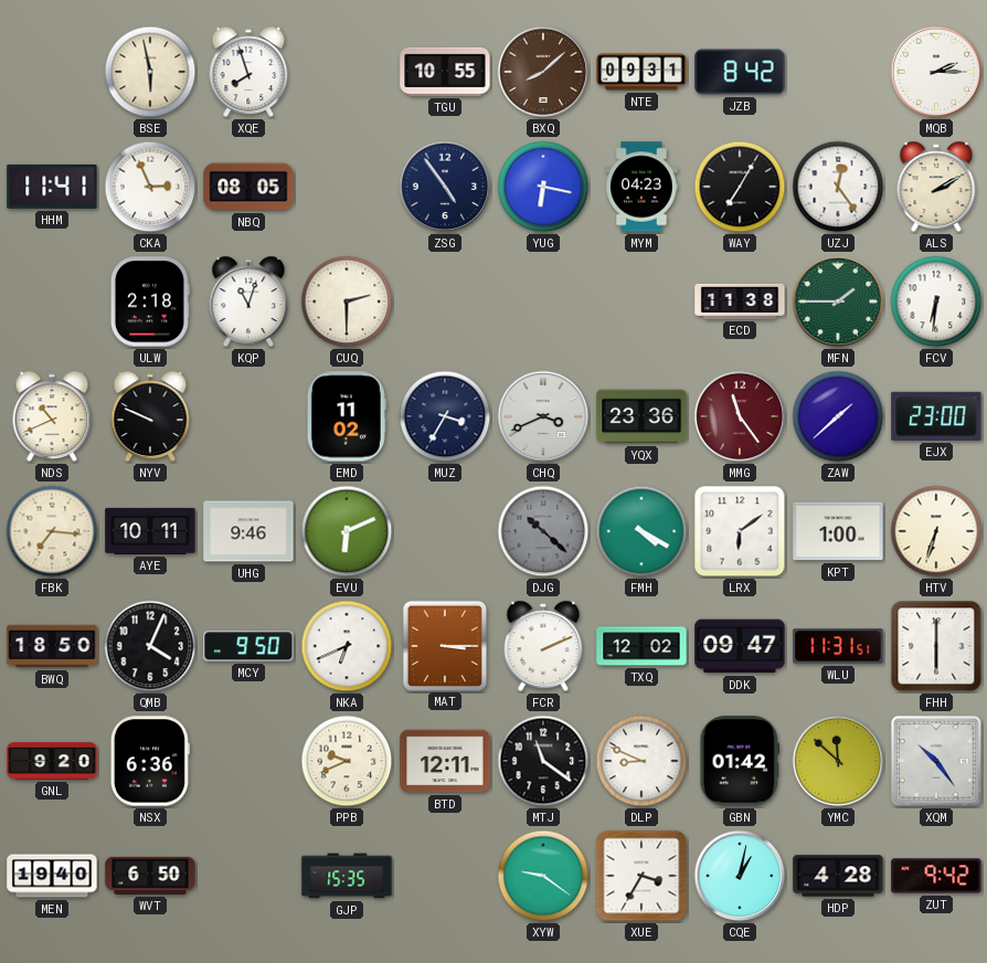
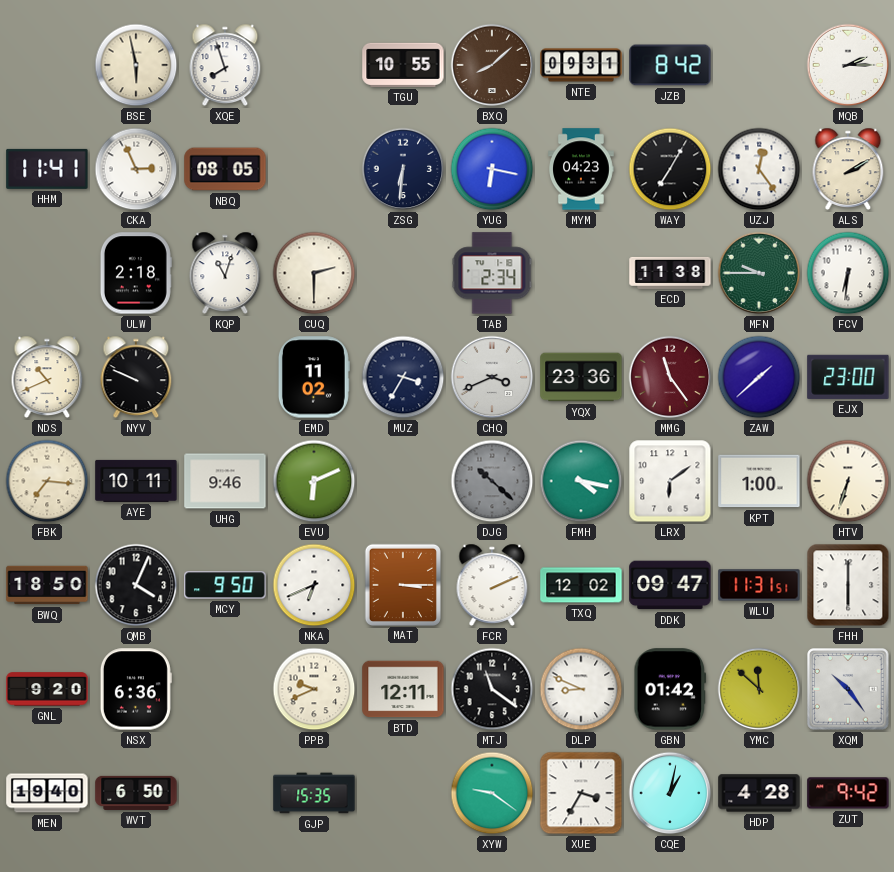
ZSG: 4:54 -> 6:31
TAB: none -> 2:34
MFN: 1:45 -> 9:45
FMH: 4:20 -> 4:17
